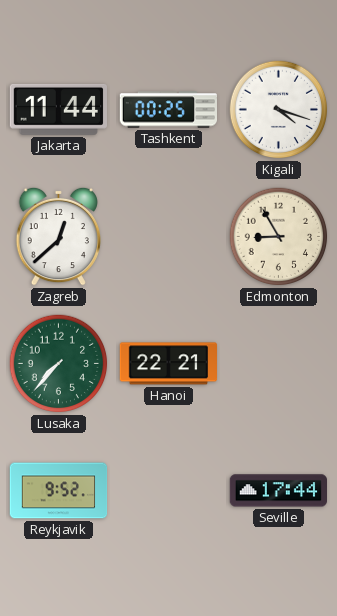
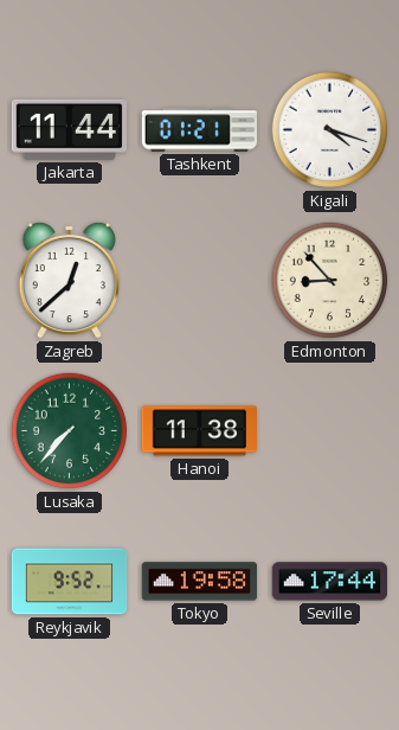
Tashkent: 00:25 -> 01:21
Edmonton: 8:55 -> 8:53
Hanoi: 22:21 -> 11:38
Tokyo: none -> 19:58
